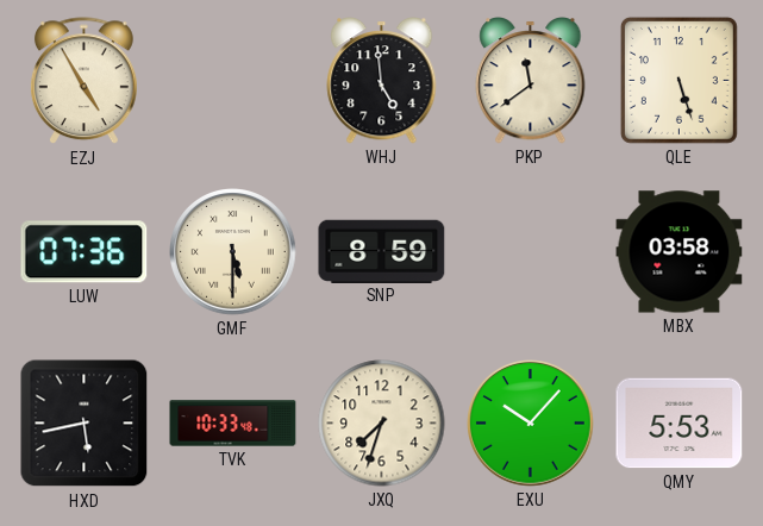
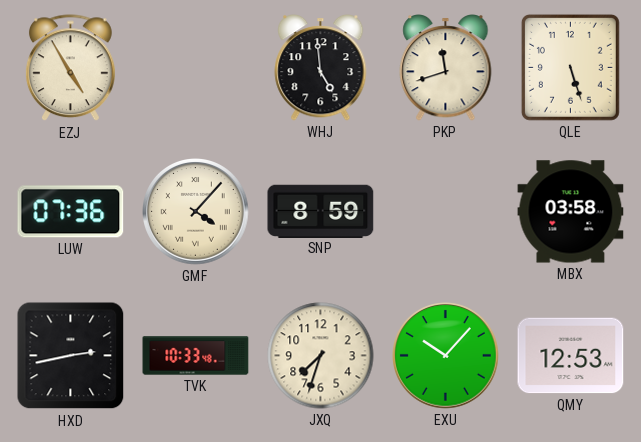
PKP: 11:39 -> 11:42
GMF: 5:30 -> 4:07
HXD: 5:43 -> 2:43
QMY: 5:53 -> 12:53
